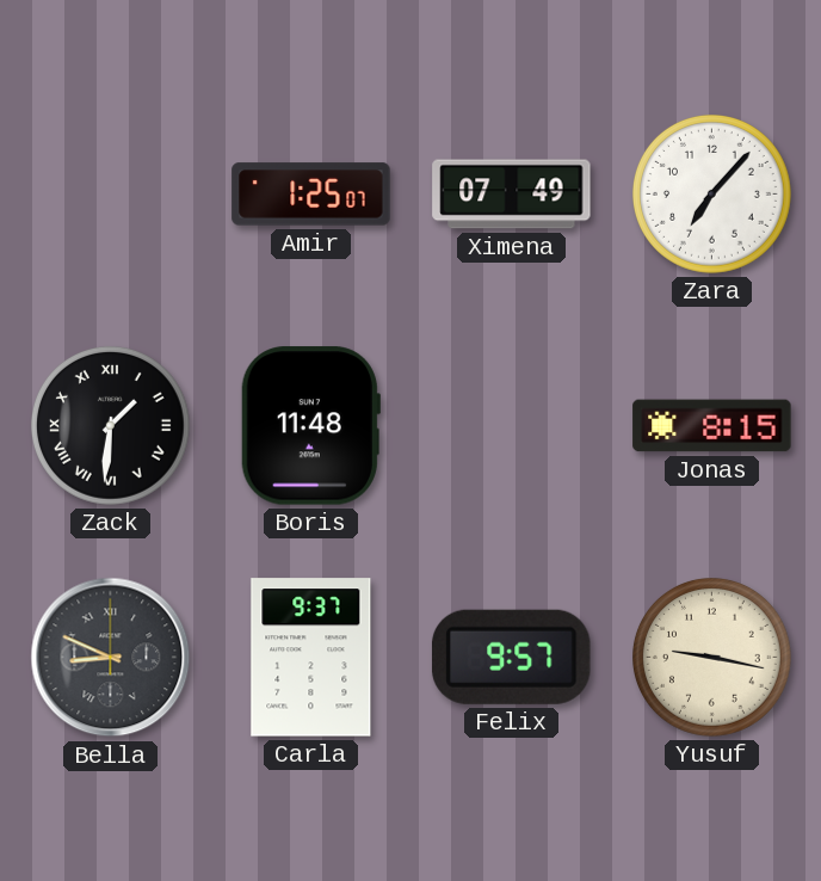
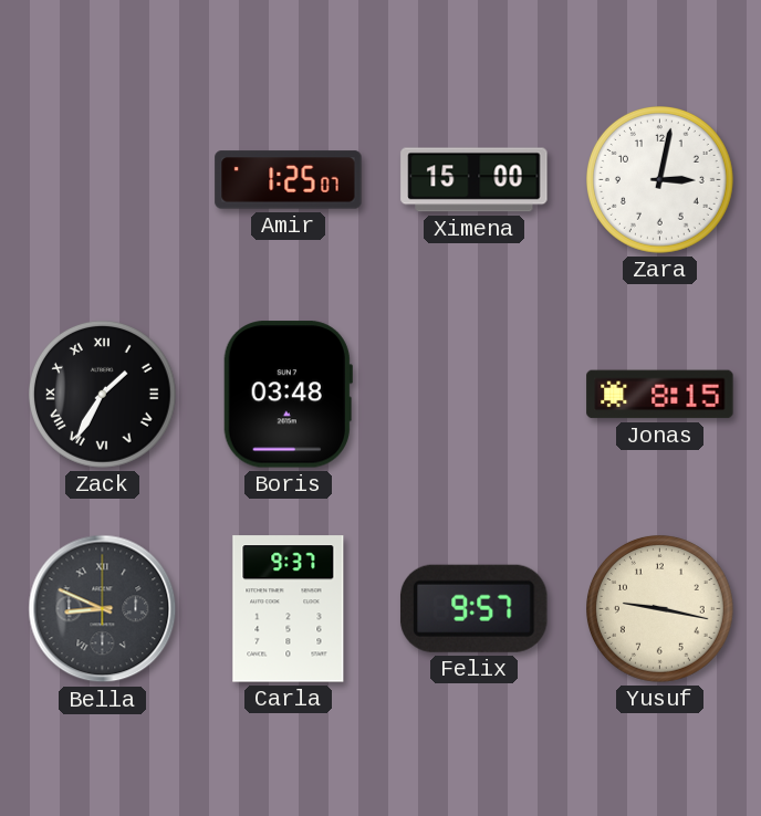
Ximena: 07:49 -> 15:00
Zara: 7:07 -> 3:02
Zack: 1:31 -> 1:35
Boris: 11:48 -> 03:48
